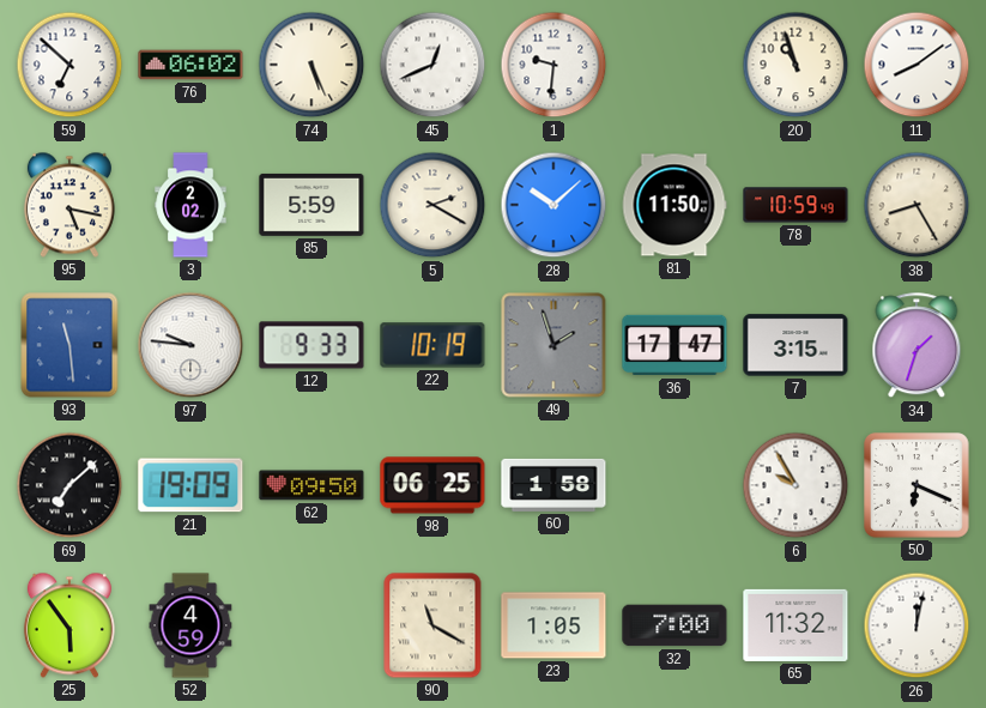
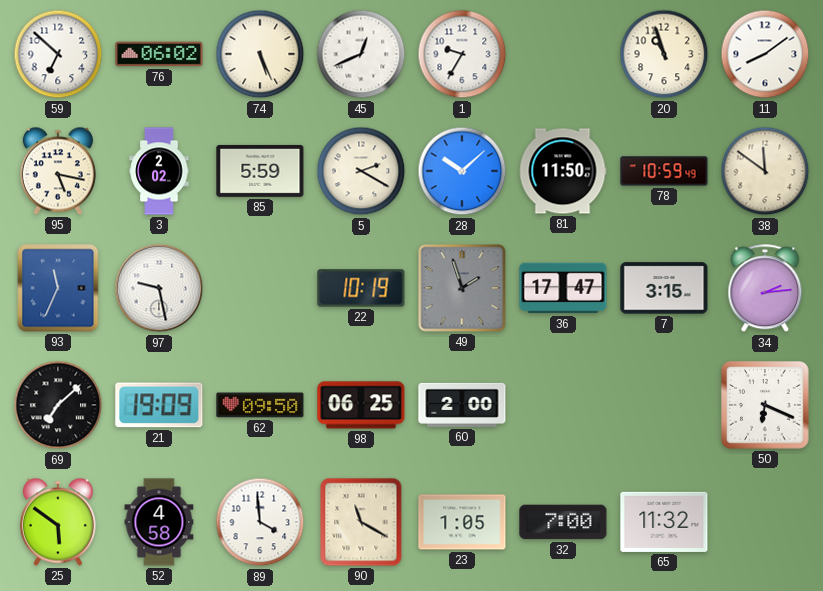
1: 9:31 -> 9:35
38: 8:25 -> 11:51
93: 11:29 -> 11:34
97: 9:46 -> 9:28
12: 9:33 -> none
34: 1:33 -> 2:14
60: 1:58 -> 2:00
6: 9:55 -> none
25: 5:54 -> 5:51
52: 4:59 -> 4:58
89: none -> 3:59
26: 12:02 -> none
